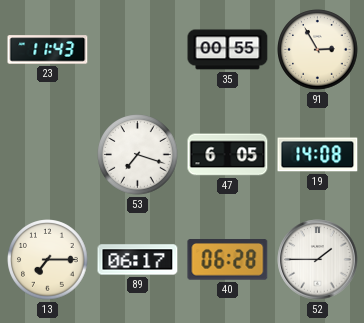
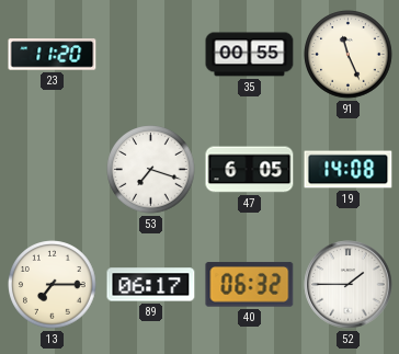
23: 11:43 -> 11:20
91: 2:55 -> 11:26
40: 06:28 -> 06:32
